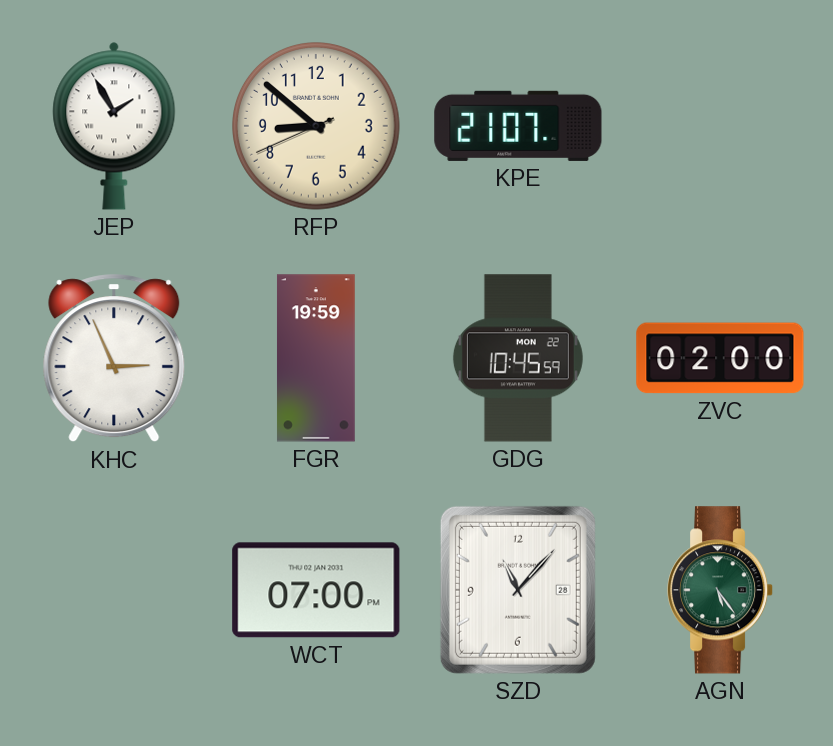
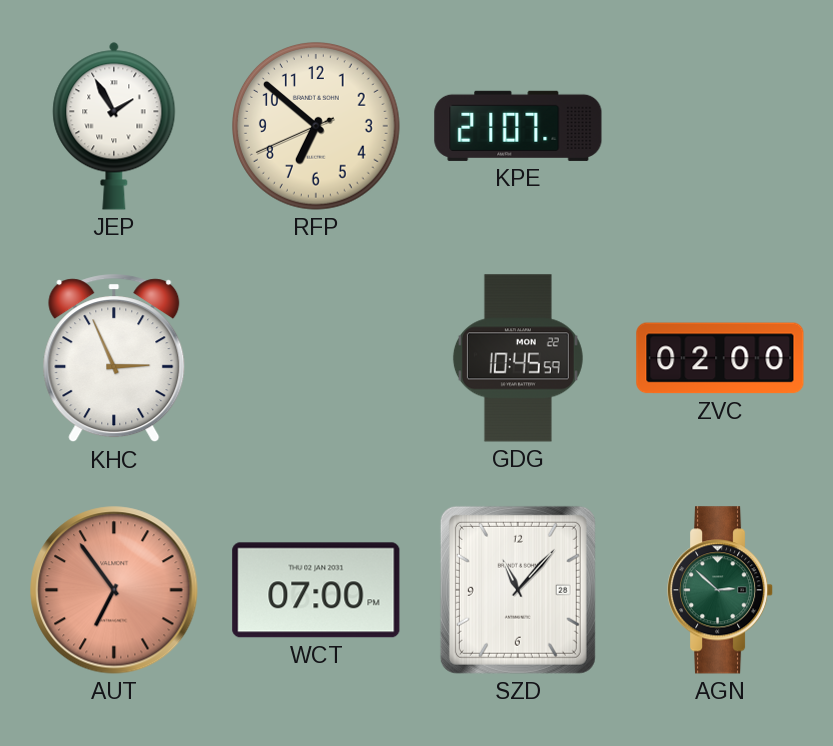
RFP: 8:51 -> 6:51
FGR: 19:59 -> none
AUT: none -> 6:54
AGN: 5:24 -> 2:52
